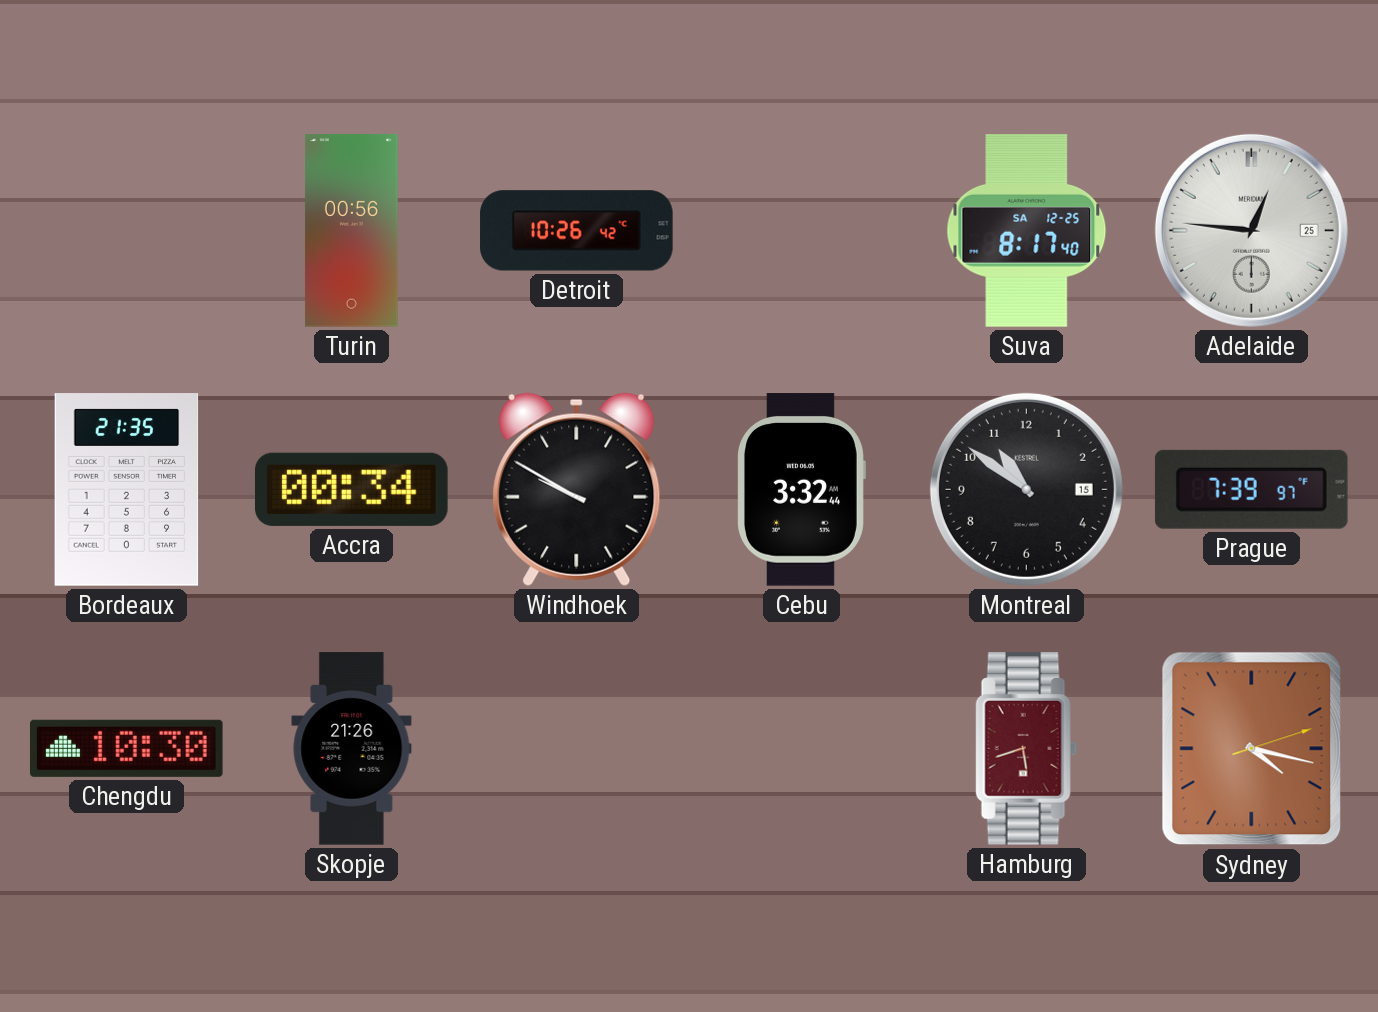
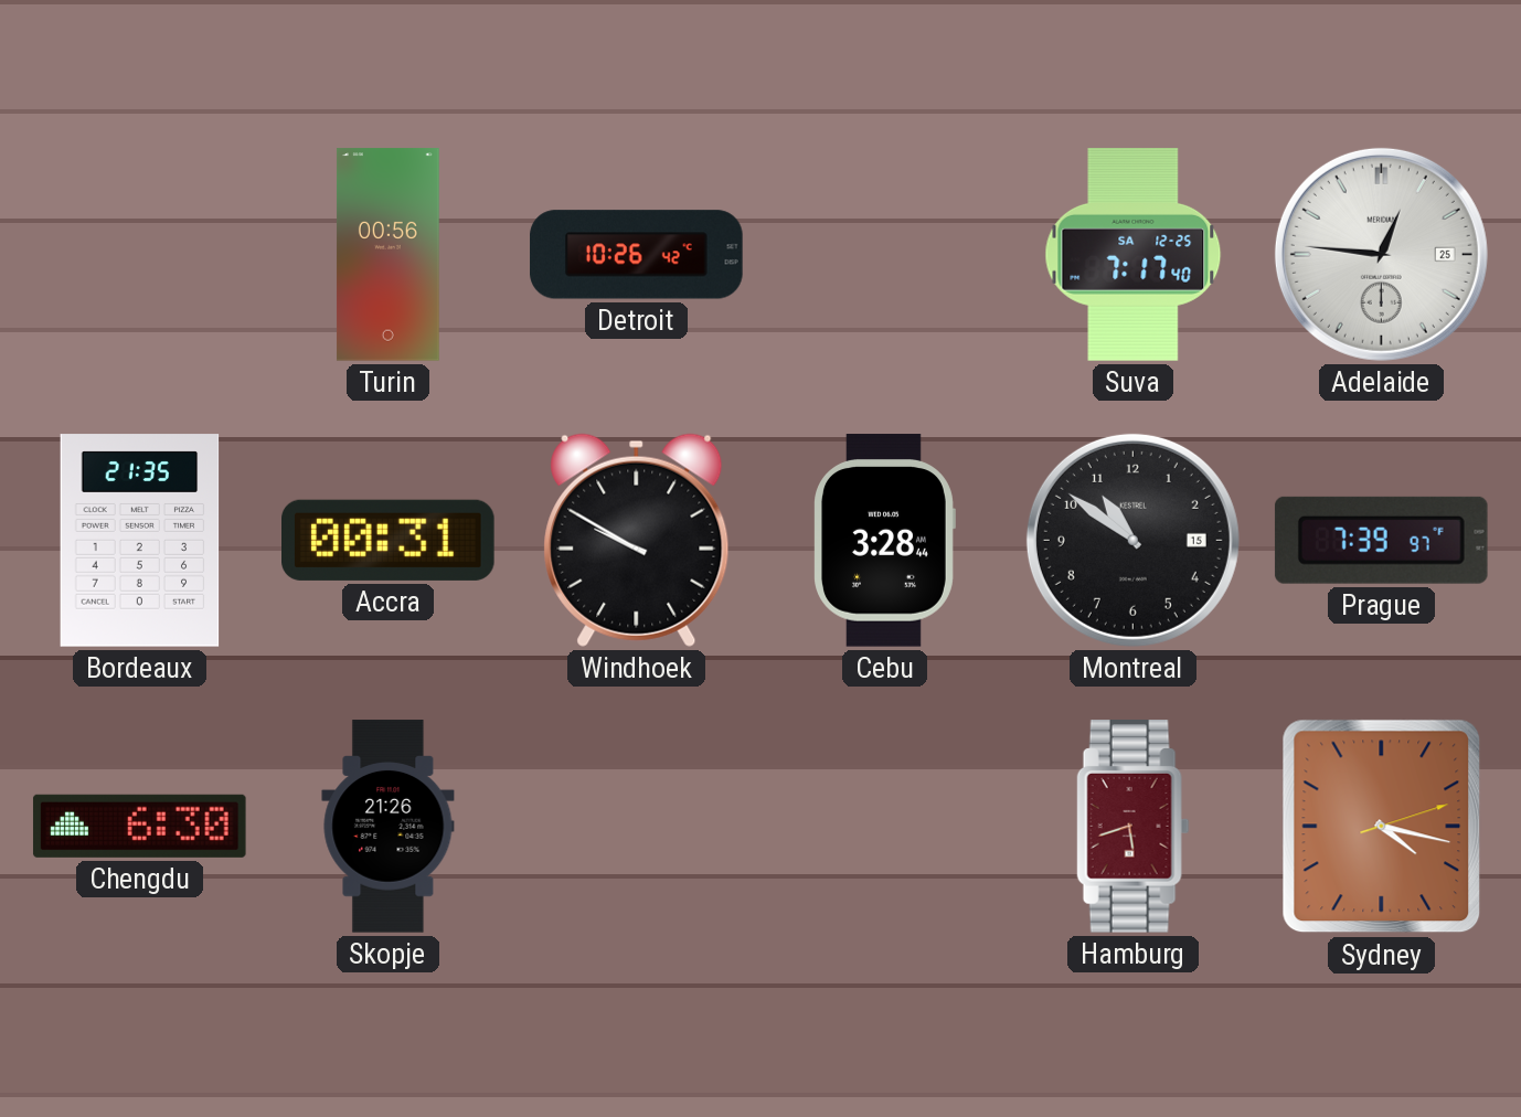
Suva: 8:17 -> 7:17
Accra: 00:34 -> 00:31
Cebu: 3:32 -> 3:28
Chengdu: 10:30 -> 6:30
